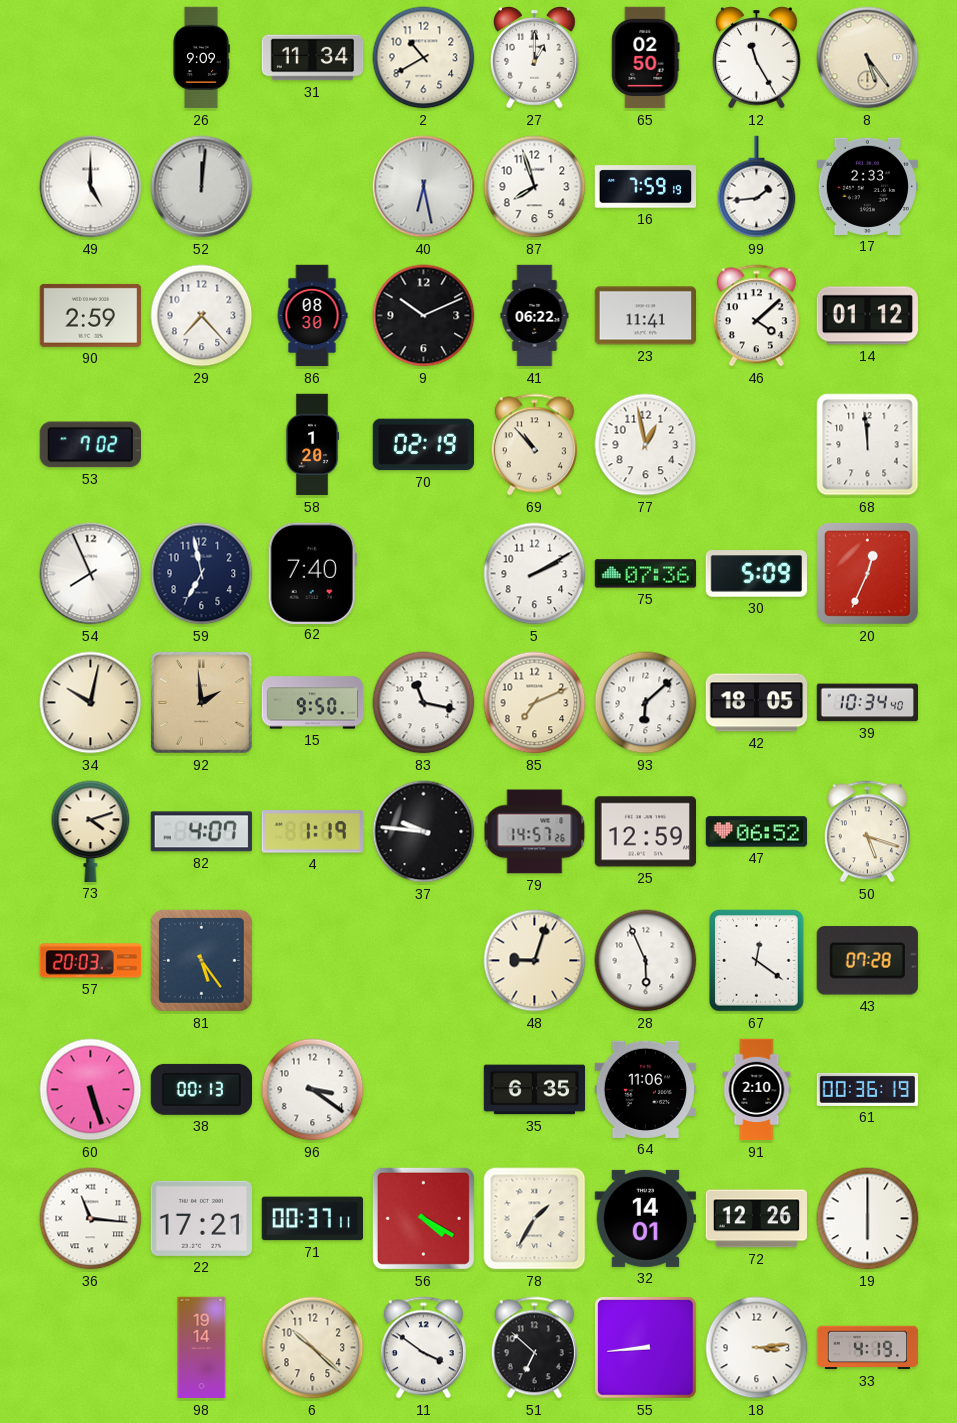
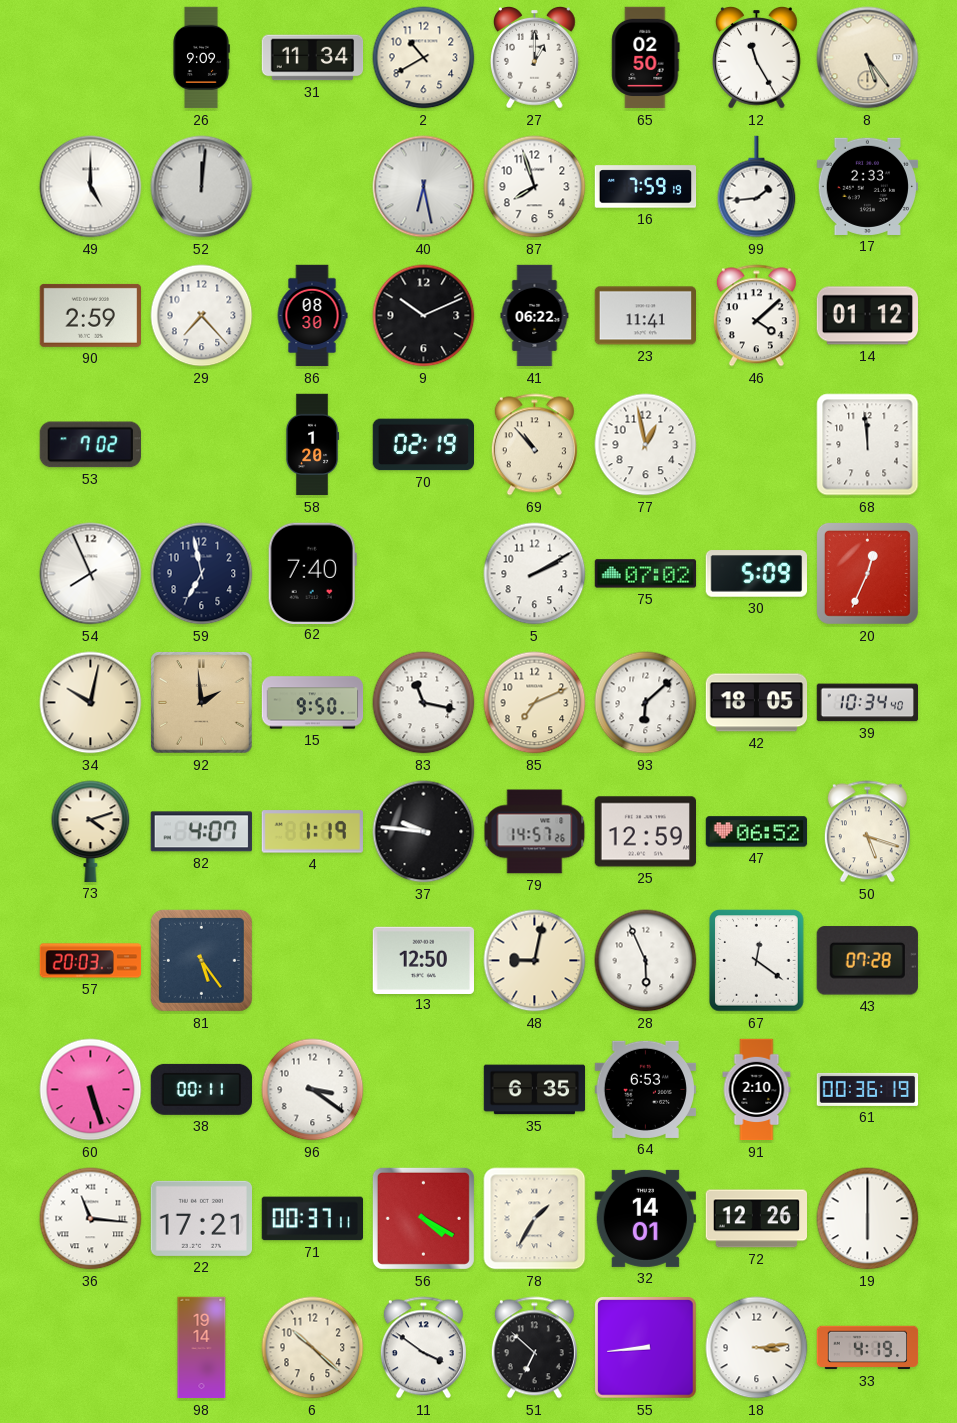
75: 07:36 -> 07:02
13: none -> 12:50
48: 9:03 -> 9:02
38: 00:13 -> 00:11
64: 11:06 -> 6:53
